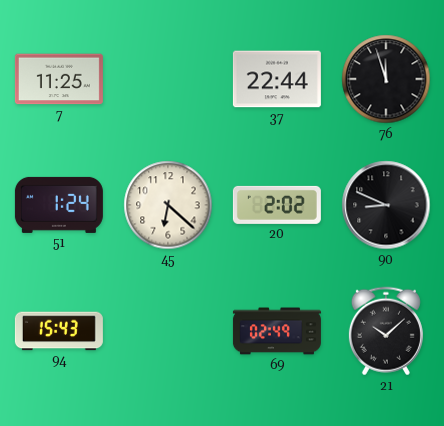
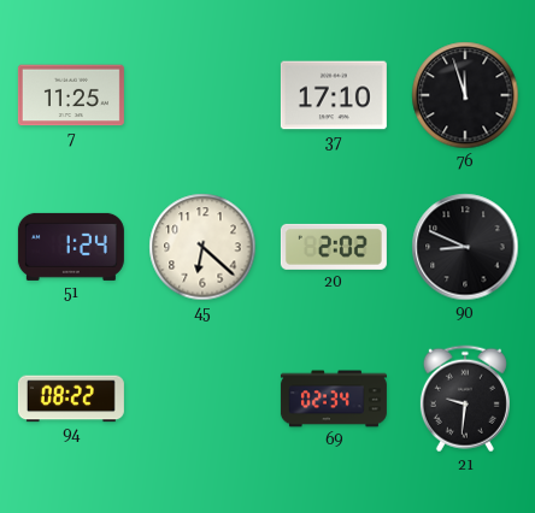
37: 22:44 -> 17:10
94: 15:43 -> 08:22
69: 02:49 -> 02:34
21: 10:08 -> 9:31
